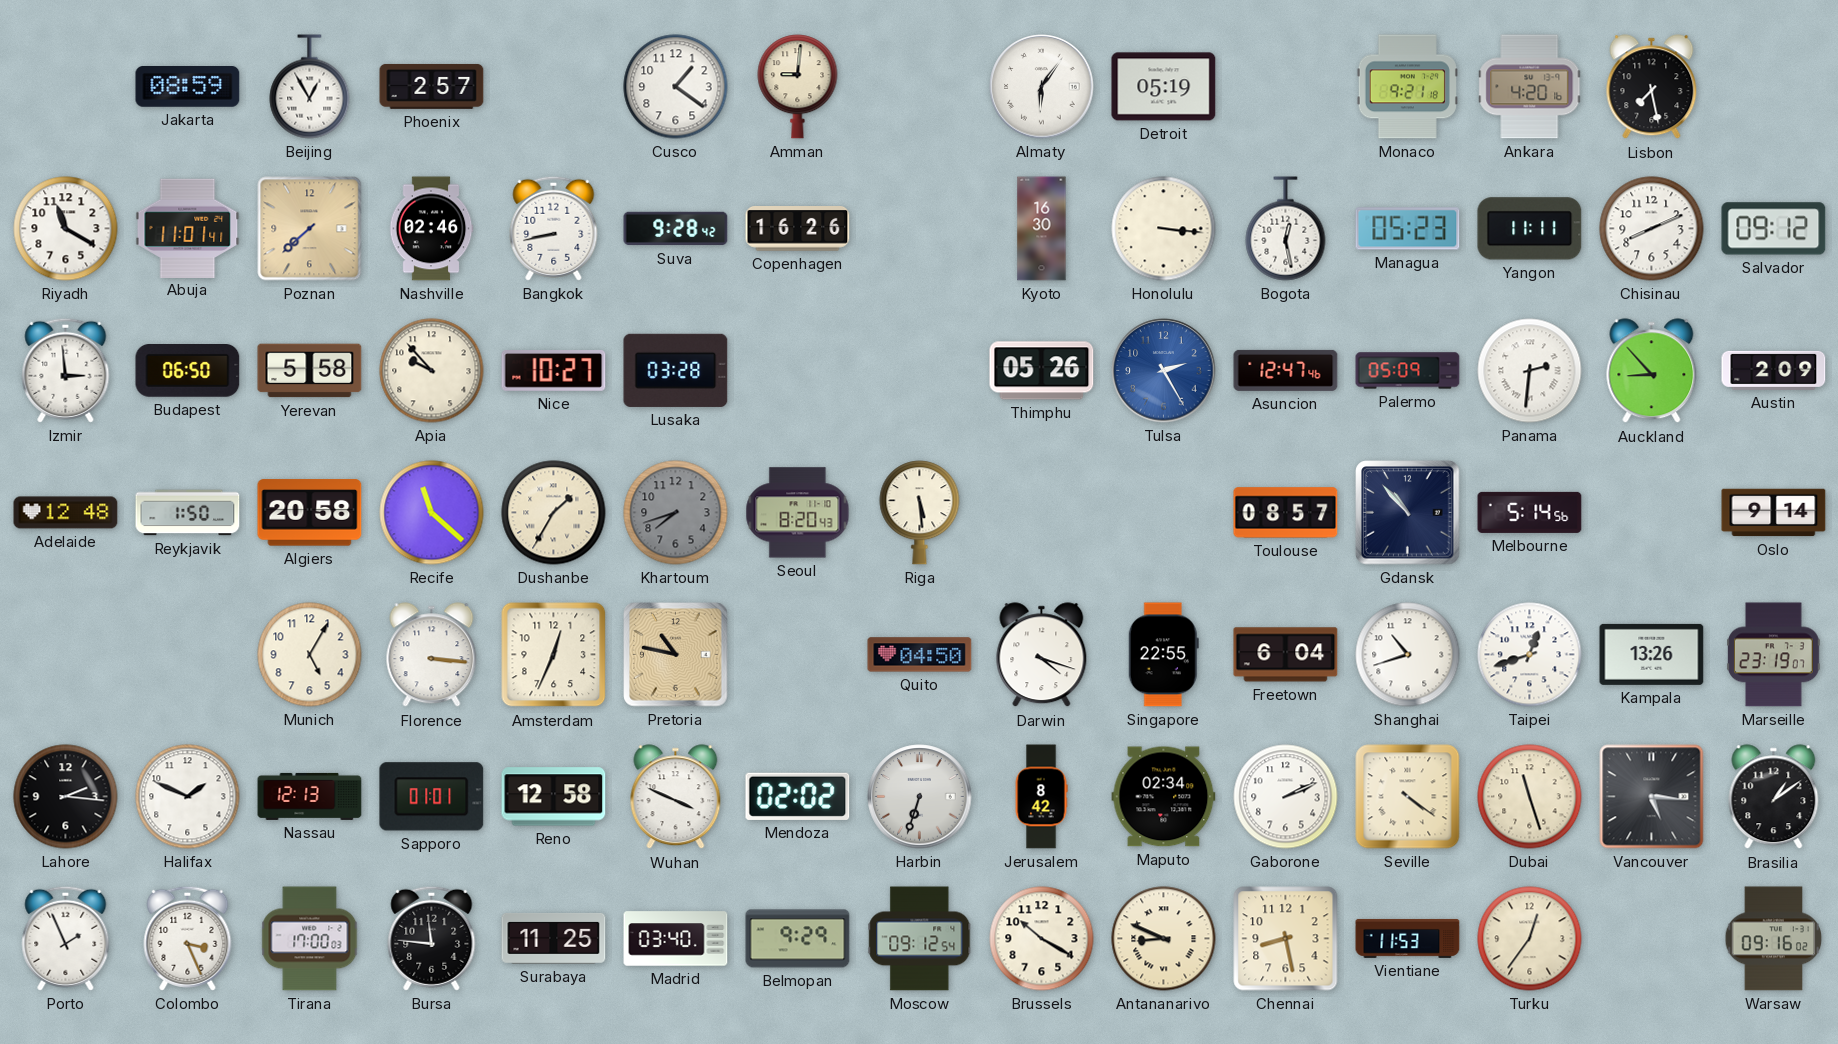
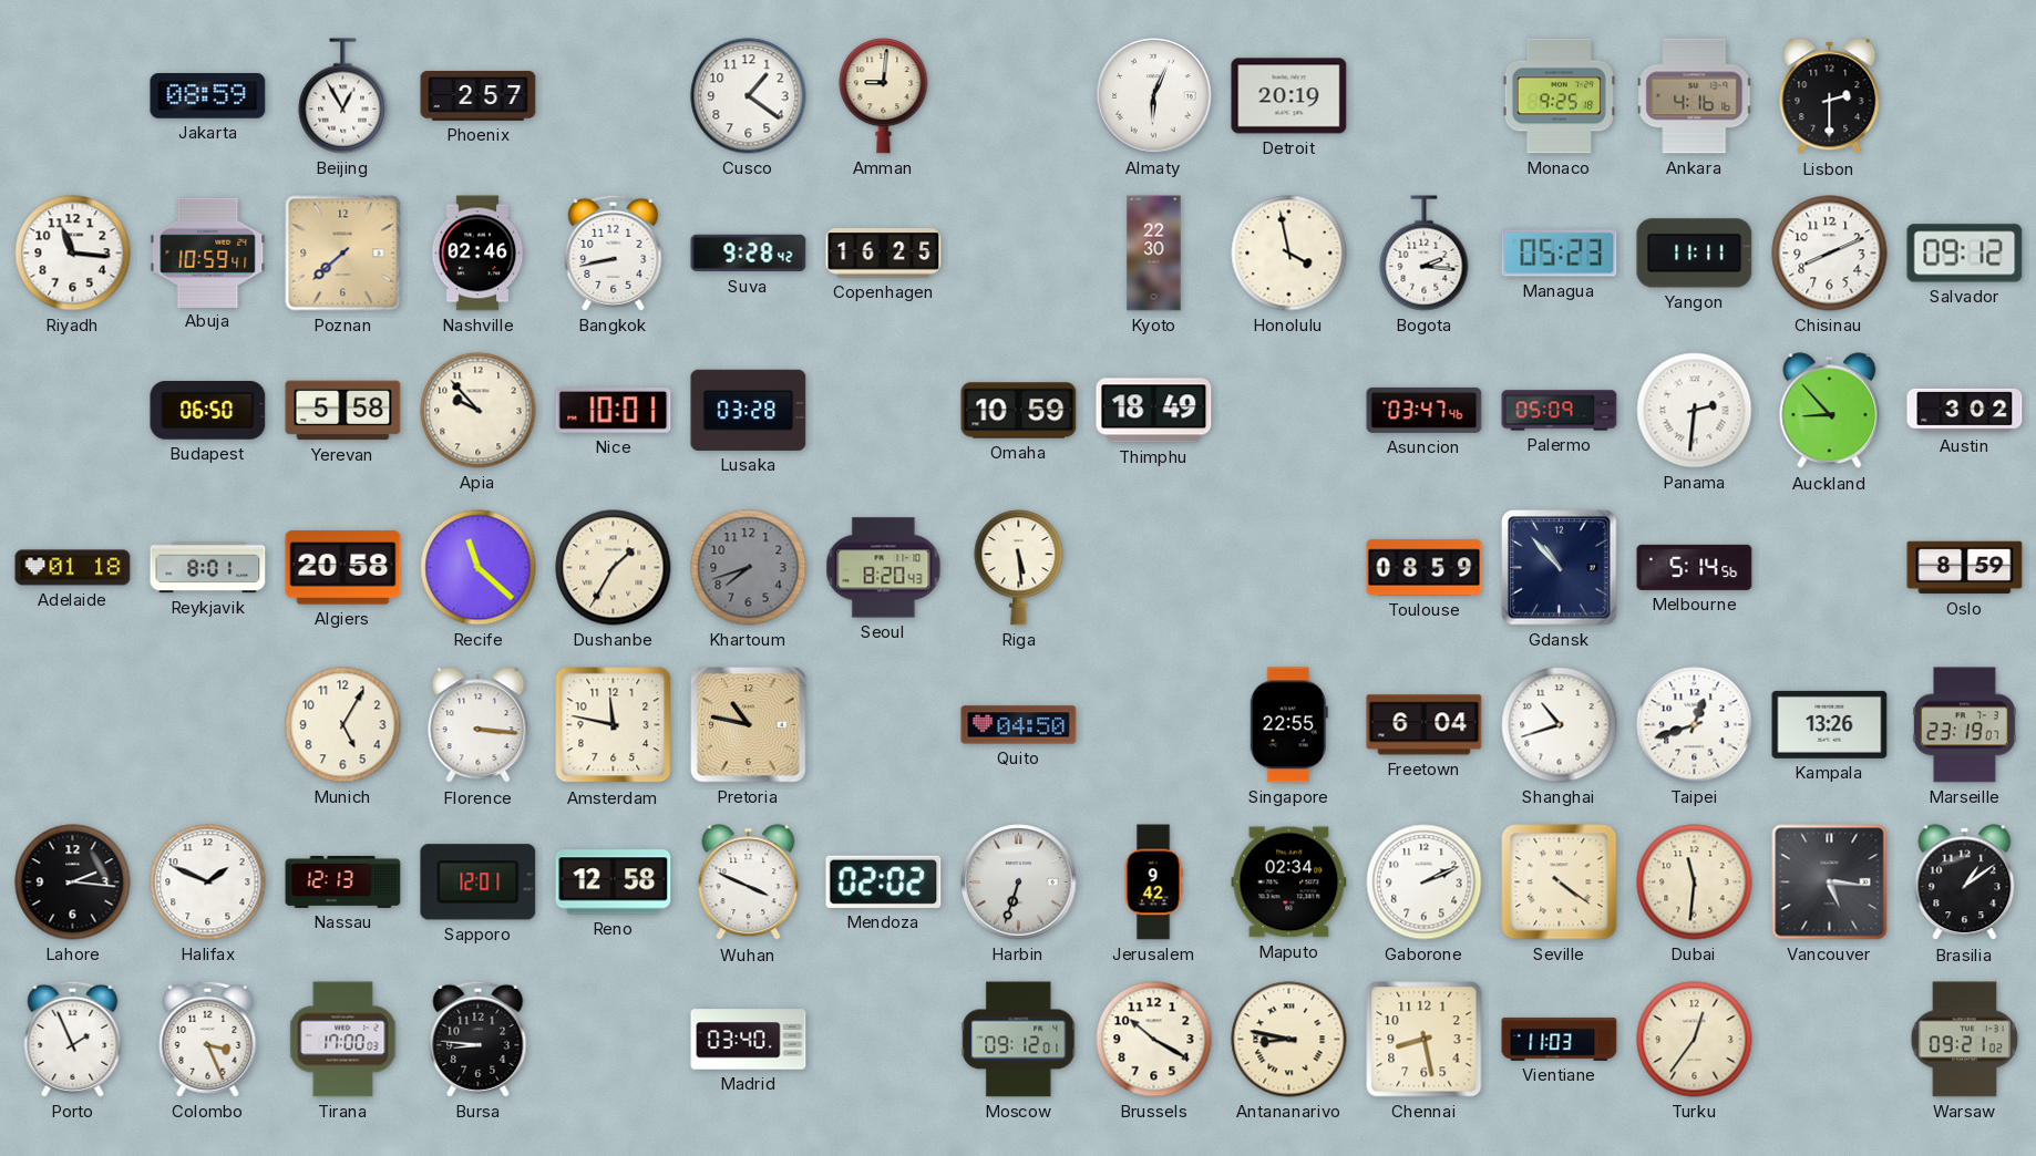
Almaty: 6:06 -> 6:04
Detroit: 05:19 -> 20:19
Monaco: 9:21 -> 9:25
Ankara: 4:20 -> 4:16
Lisbon: 7:28 -> 2:30
Riyadh: 11:20 -> 11:16
Abuja: 11:01 -> 10:59
Copenhagen: 16:26 -> 16:25
Kyoto: 16:30 -> 22:30
Honolulu: 3:16 -> 3:58
Bogota: 12:28 -> 2:16
Izmir: 2:59 -> none
Nice: 10:27 -> 10:01
Omaha: none -> 10:59
Thimphu: 05:26 -> 18:49
Tulsa: 2:25 -> none
Asuncion: 12:47 -> 03:47
Austin: 2:09 -> 3:02
Adelaide: 12:48 -> 01:18
Reykjavik: 1:50 -> 8:01
Toulouse: 08:57 -> 08:59
Oslo: 9:14 -> 8:59
Amsterdam: 12:34 -> 11:47
Darwin: 4:18 -> none
Sapporo: 01:01 -> 12:01
Jerusalem: 8:42 -> 9:42
Dubai: 11:27 -> 11:31
Bursa: 11:46 -> 8:46
Surabaya: 11:25 -> none
Belmopan: 9:29 -> none
Moscow: 09:12:54 -> 09:12:01
Antananarivo: 8:49 -> 8:47
Vientiane: 11:53 -> 11:03
Warsaw: 09:16 -> 09:21
